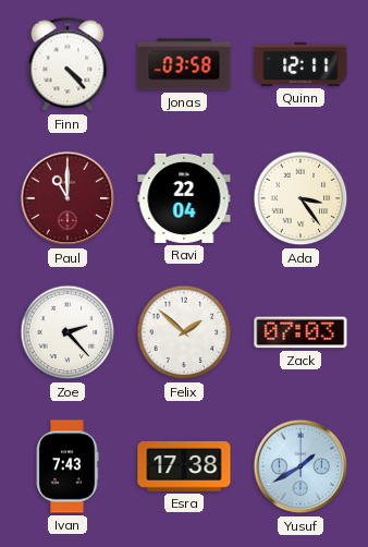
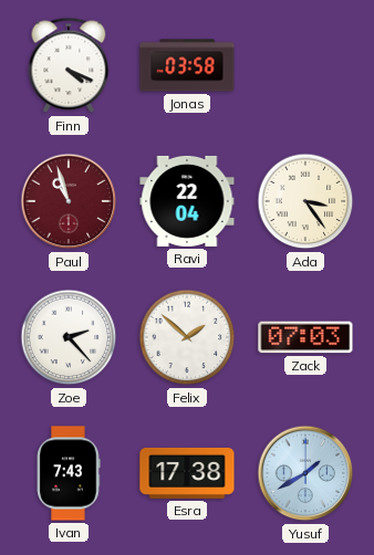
Finn: 4:23 -> 4:19
Quinn: 12:11 -> none
Paul: 11:00 -> 10:57
